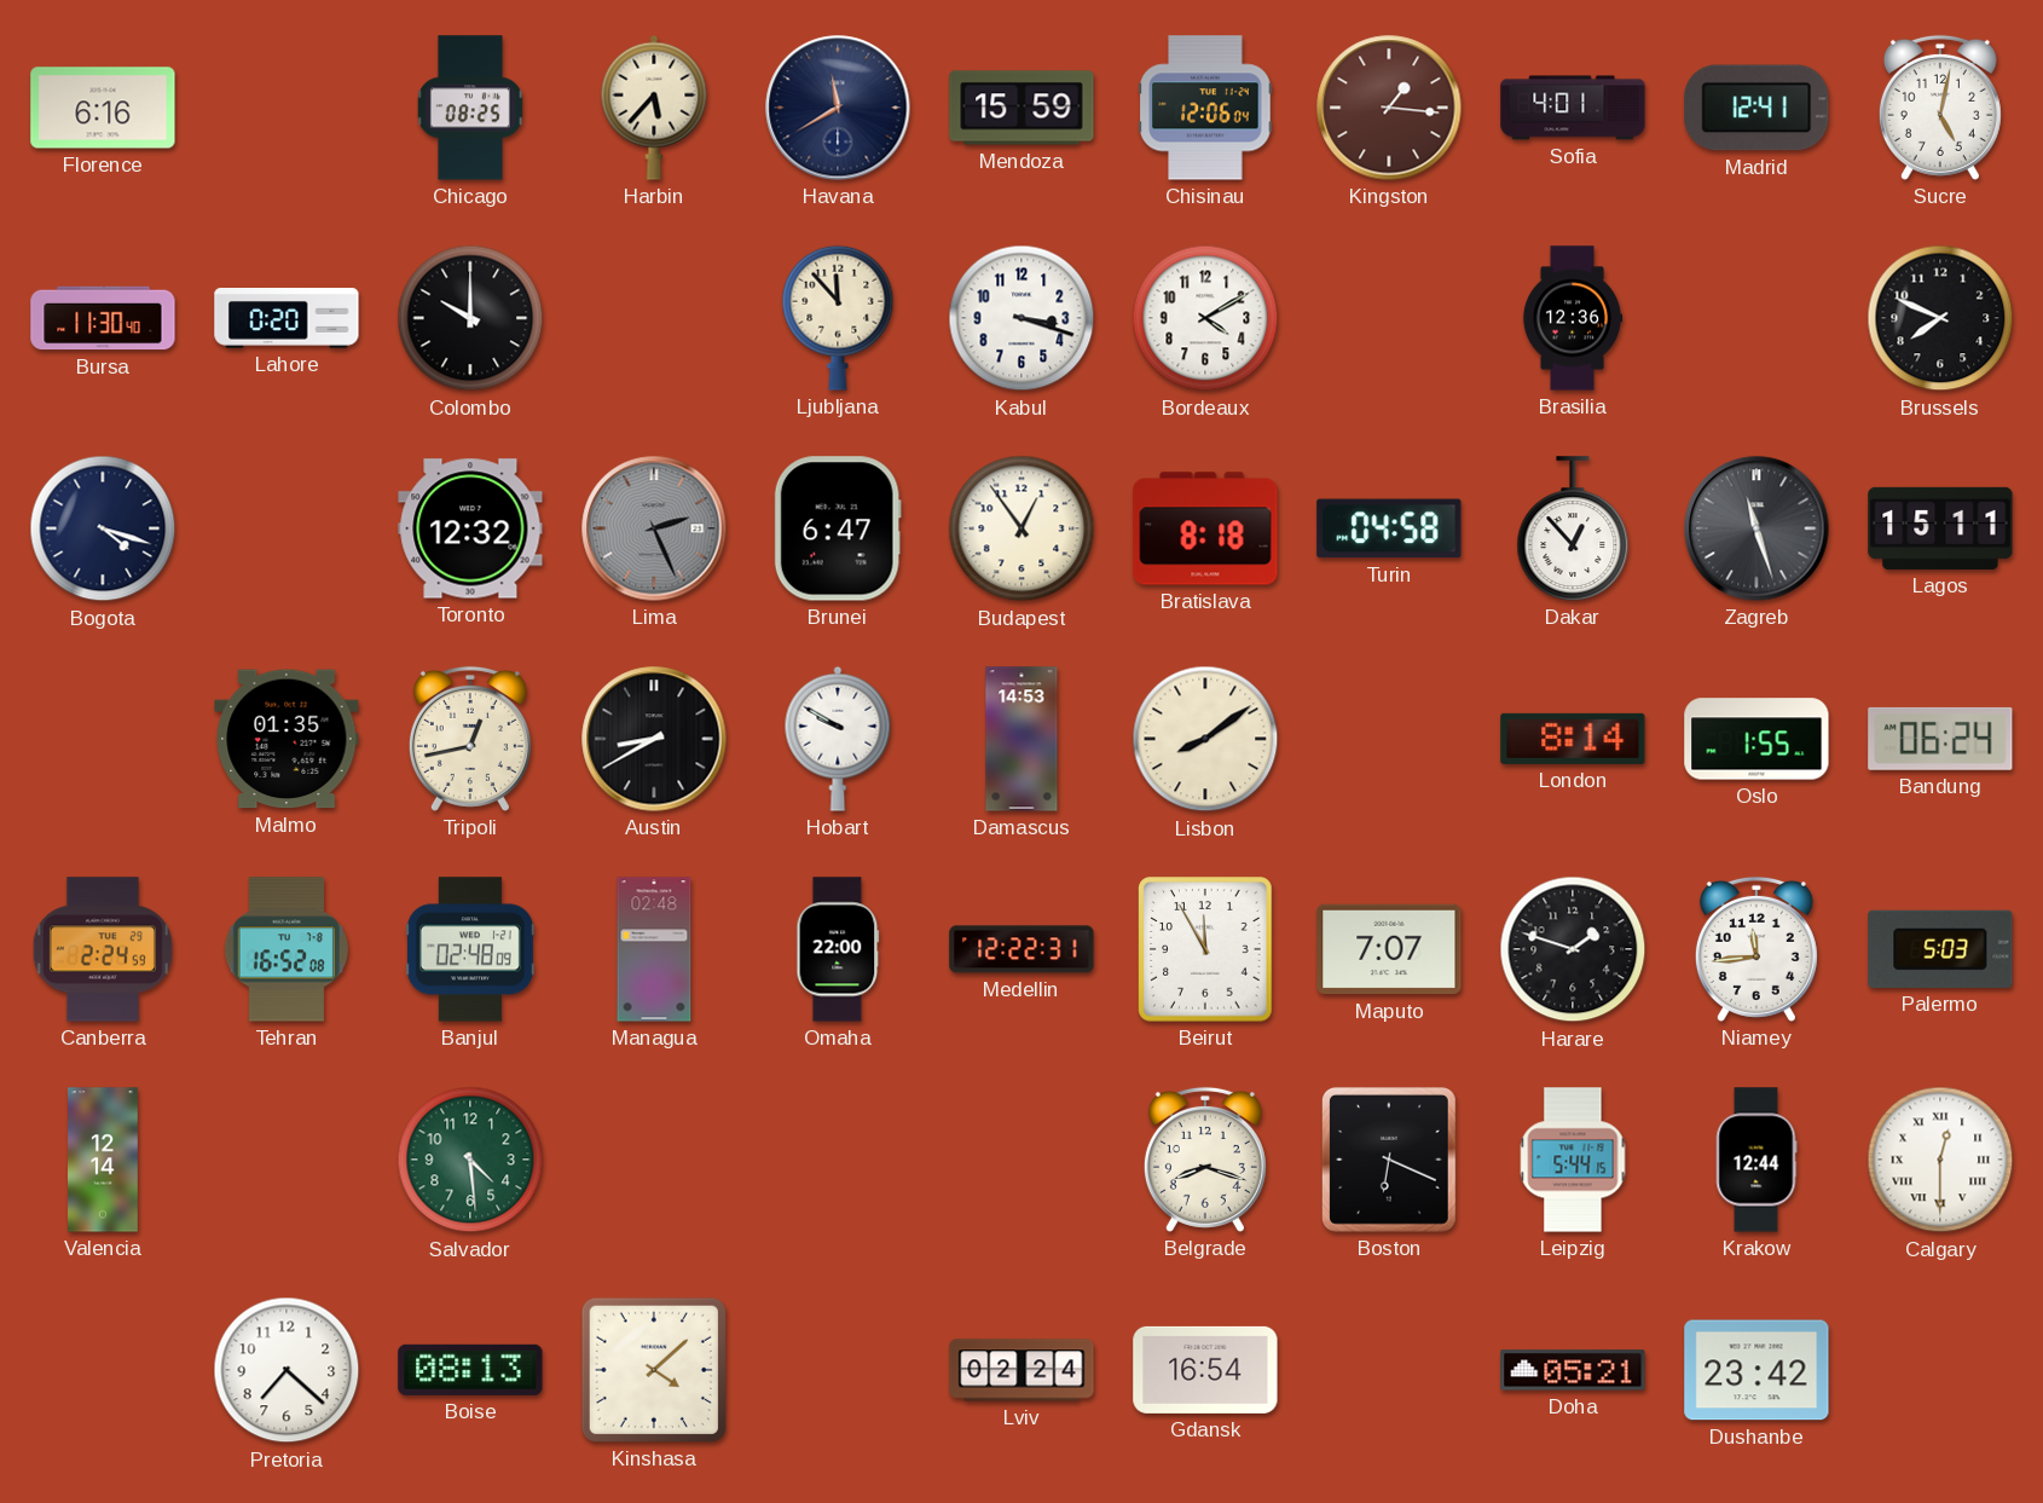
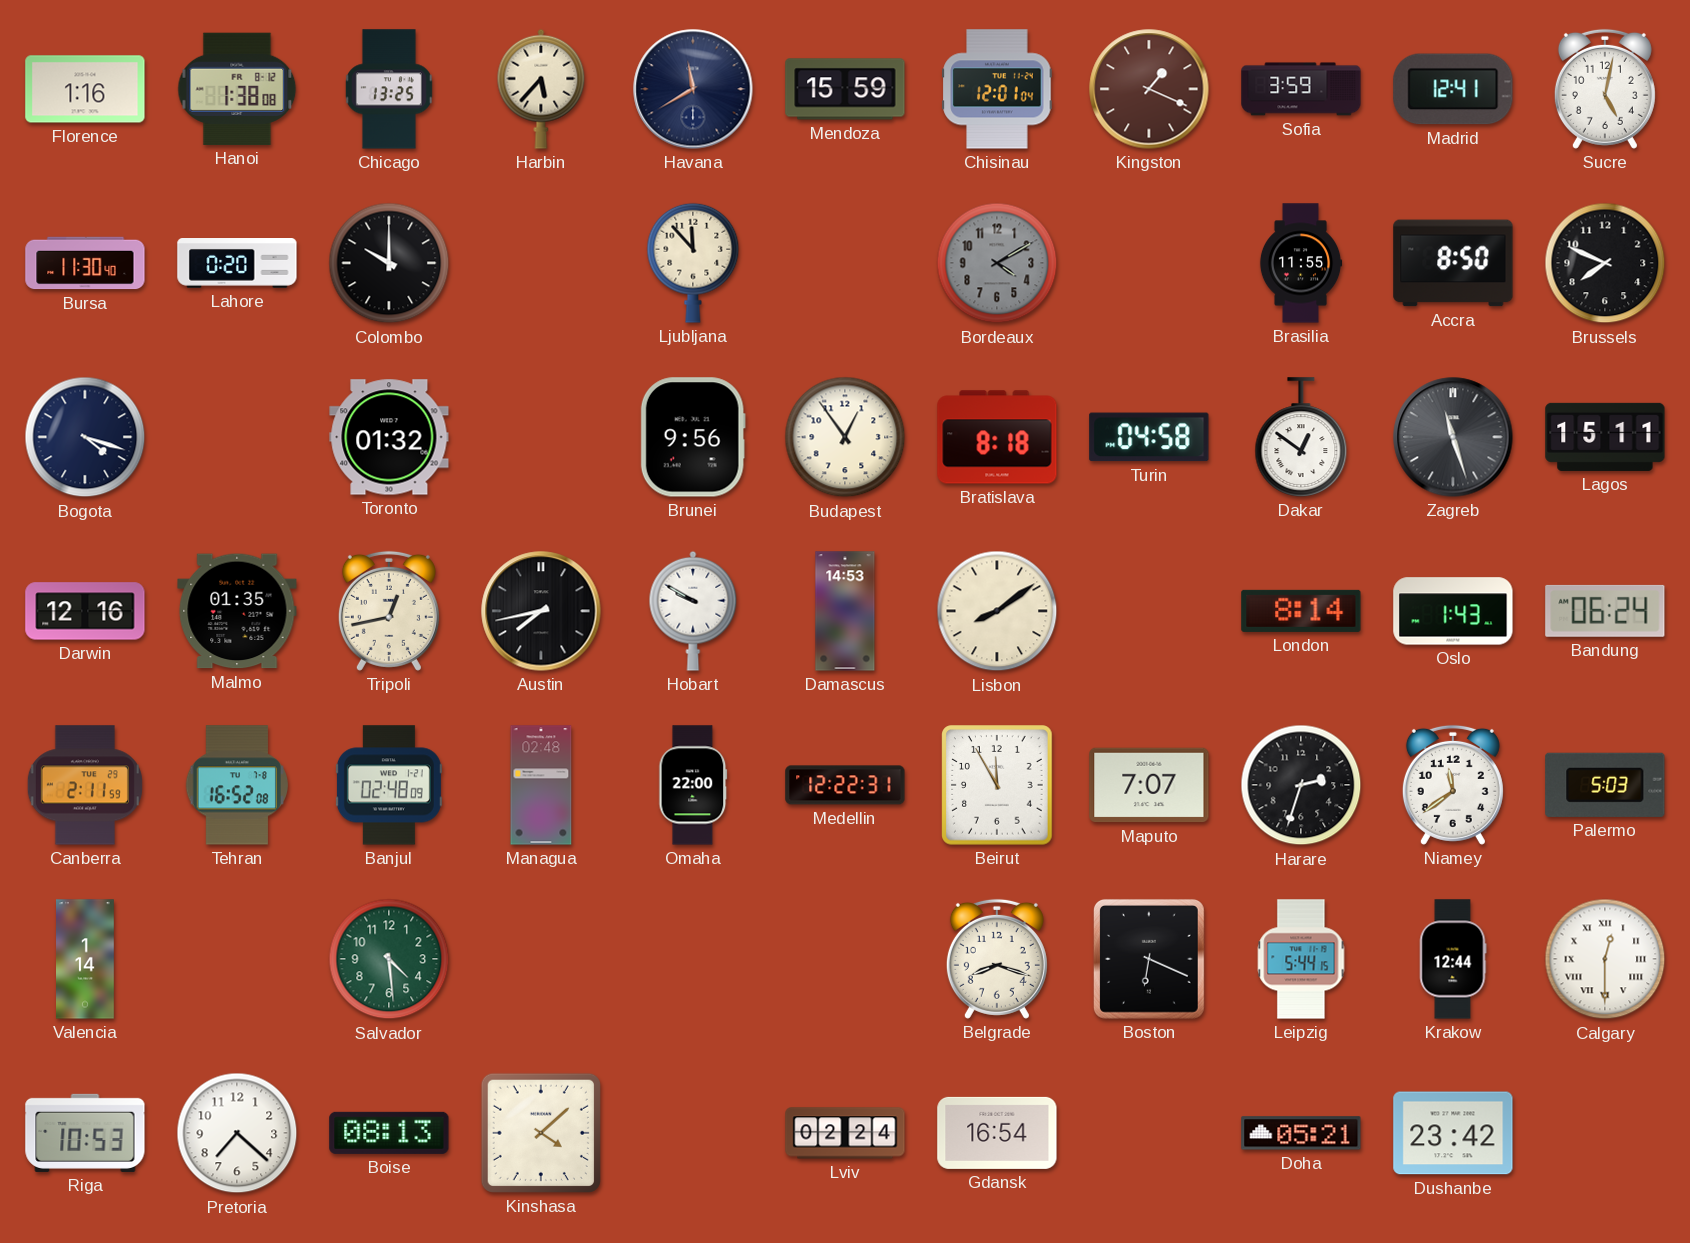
Florence: 6:16 -> 1:16
Hanoi: none -> 1:38
Chicago: 08:25 -> 13:25
Chisinau: 12:06 -> 12:01
Kingston: 1:16 -> 1:19
Sofia: 4:01 -> 3:59
Kabul: 3:18 -> none
Bordeaux dial: white -> grey
Brasilia: 12:36 -> 11:55
Accra: none -> 8:50
Toronto: 12:32 -> 01:32
Lima: 2:26 -> none
Brunei: 6:47 -> 9:56
Dakar: 12:53 -> 12:51
Darwin: none -> 12:16
Austin: 8:40 -> 7:43
Oslo: 1:55 -> 1:43
Canberra: 2:24 -> 2:11
Harare: 1:48 -> 2:33
Niamey: 11:44 -> 11:39
Valencia: 12:14 -> 1:14
Riga: none -> 10:53
